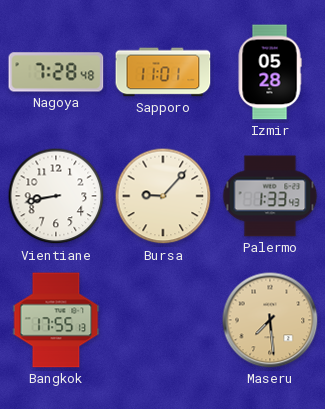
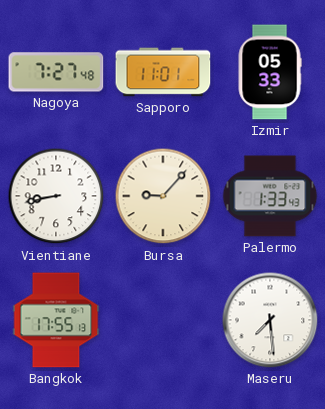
Nagoya: 7:28 -> 7:27
Izmir: 05:28 -> 05:33
Maseru dial: champagne -> white
